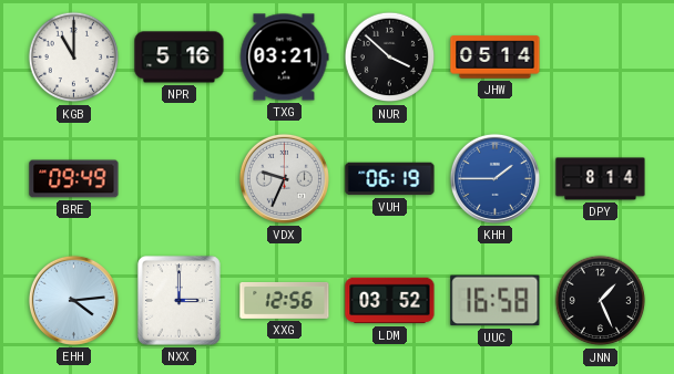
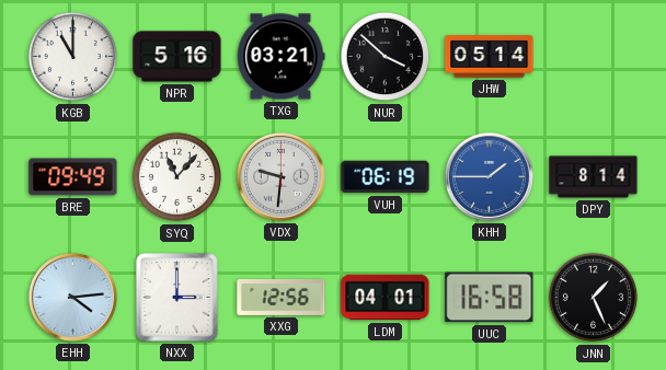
SYQ: none -> 11:07
VDX: 9:34 -> 9:31
LDM: 03:52 -> 04:01
